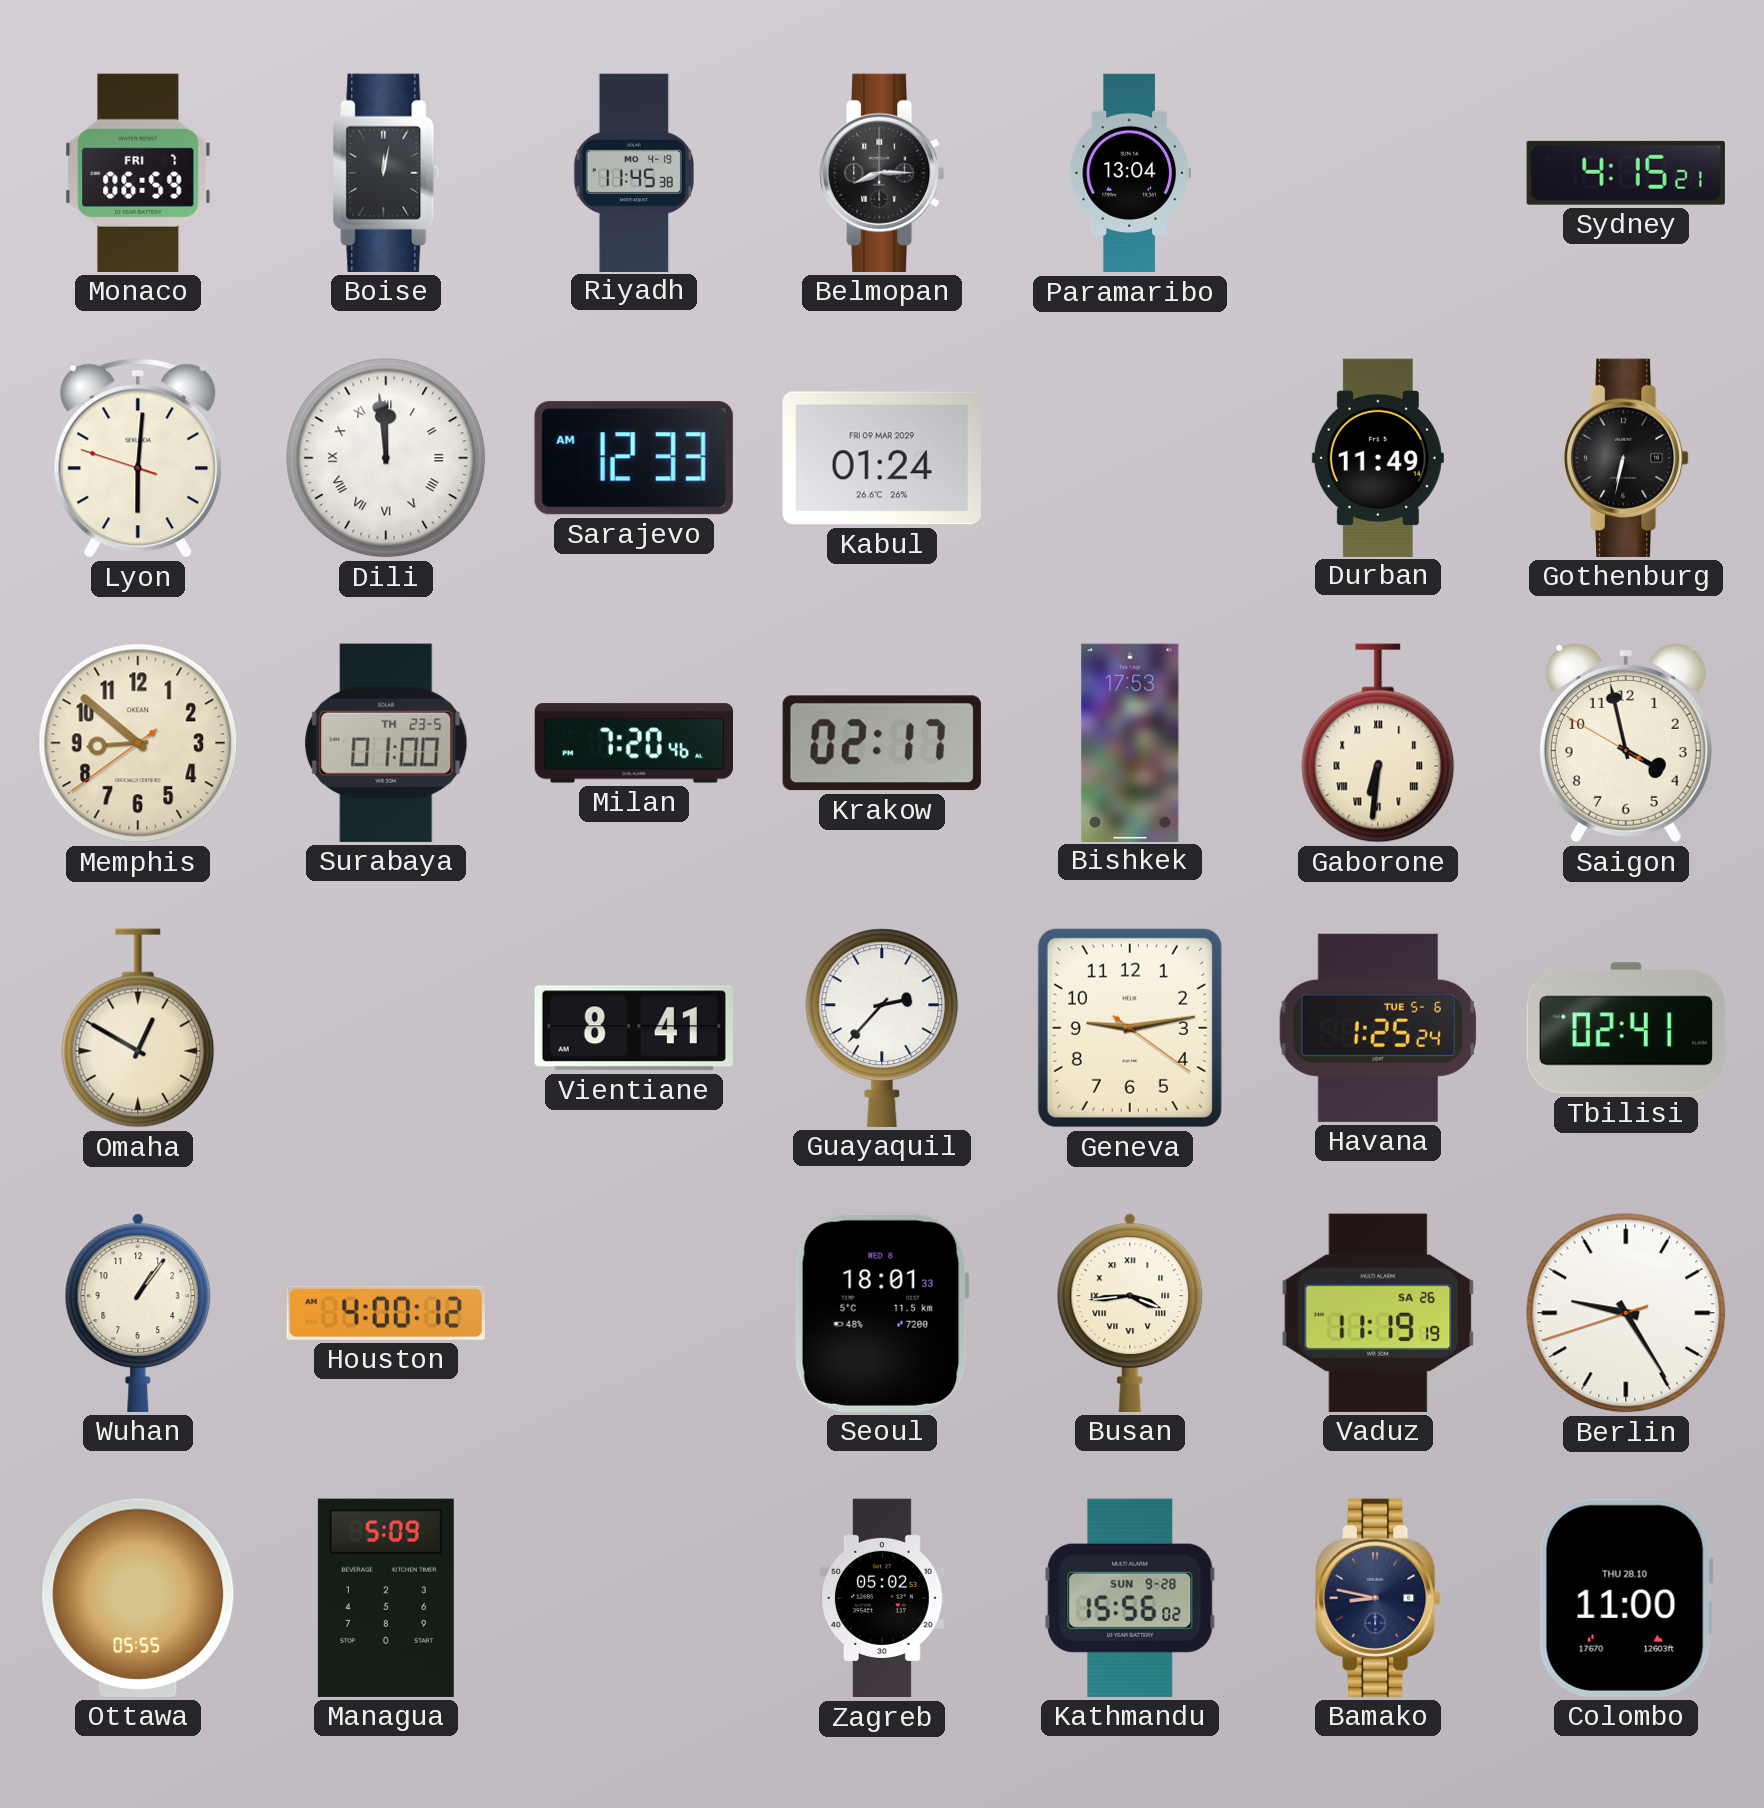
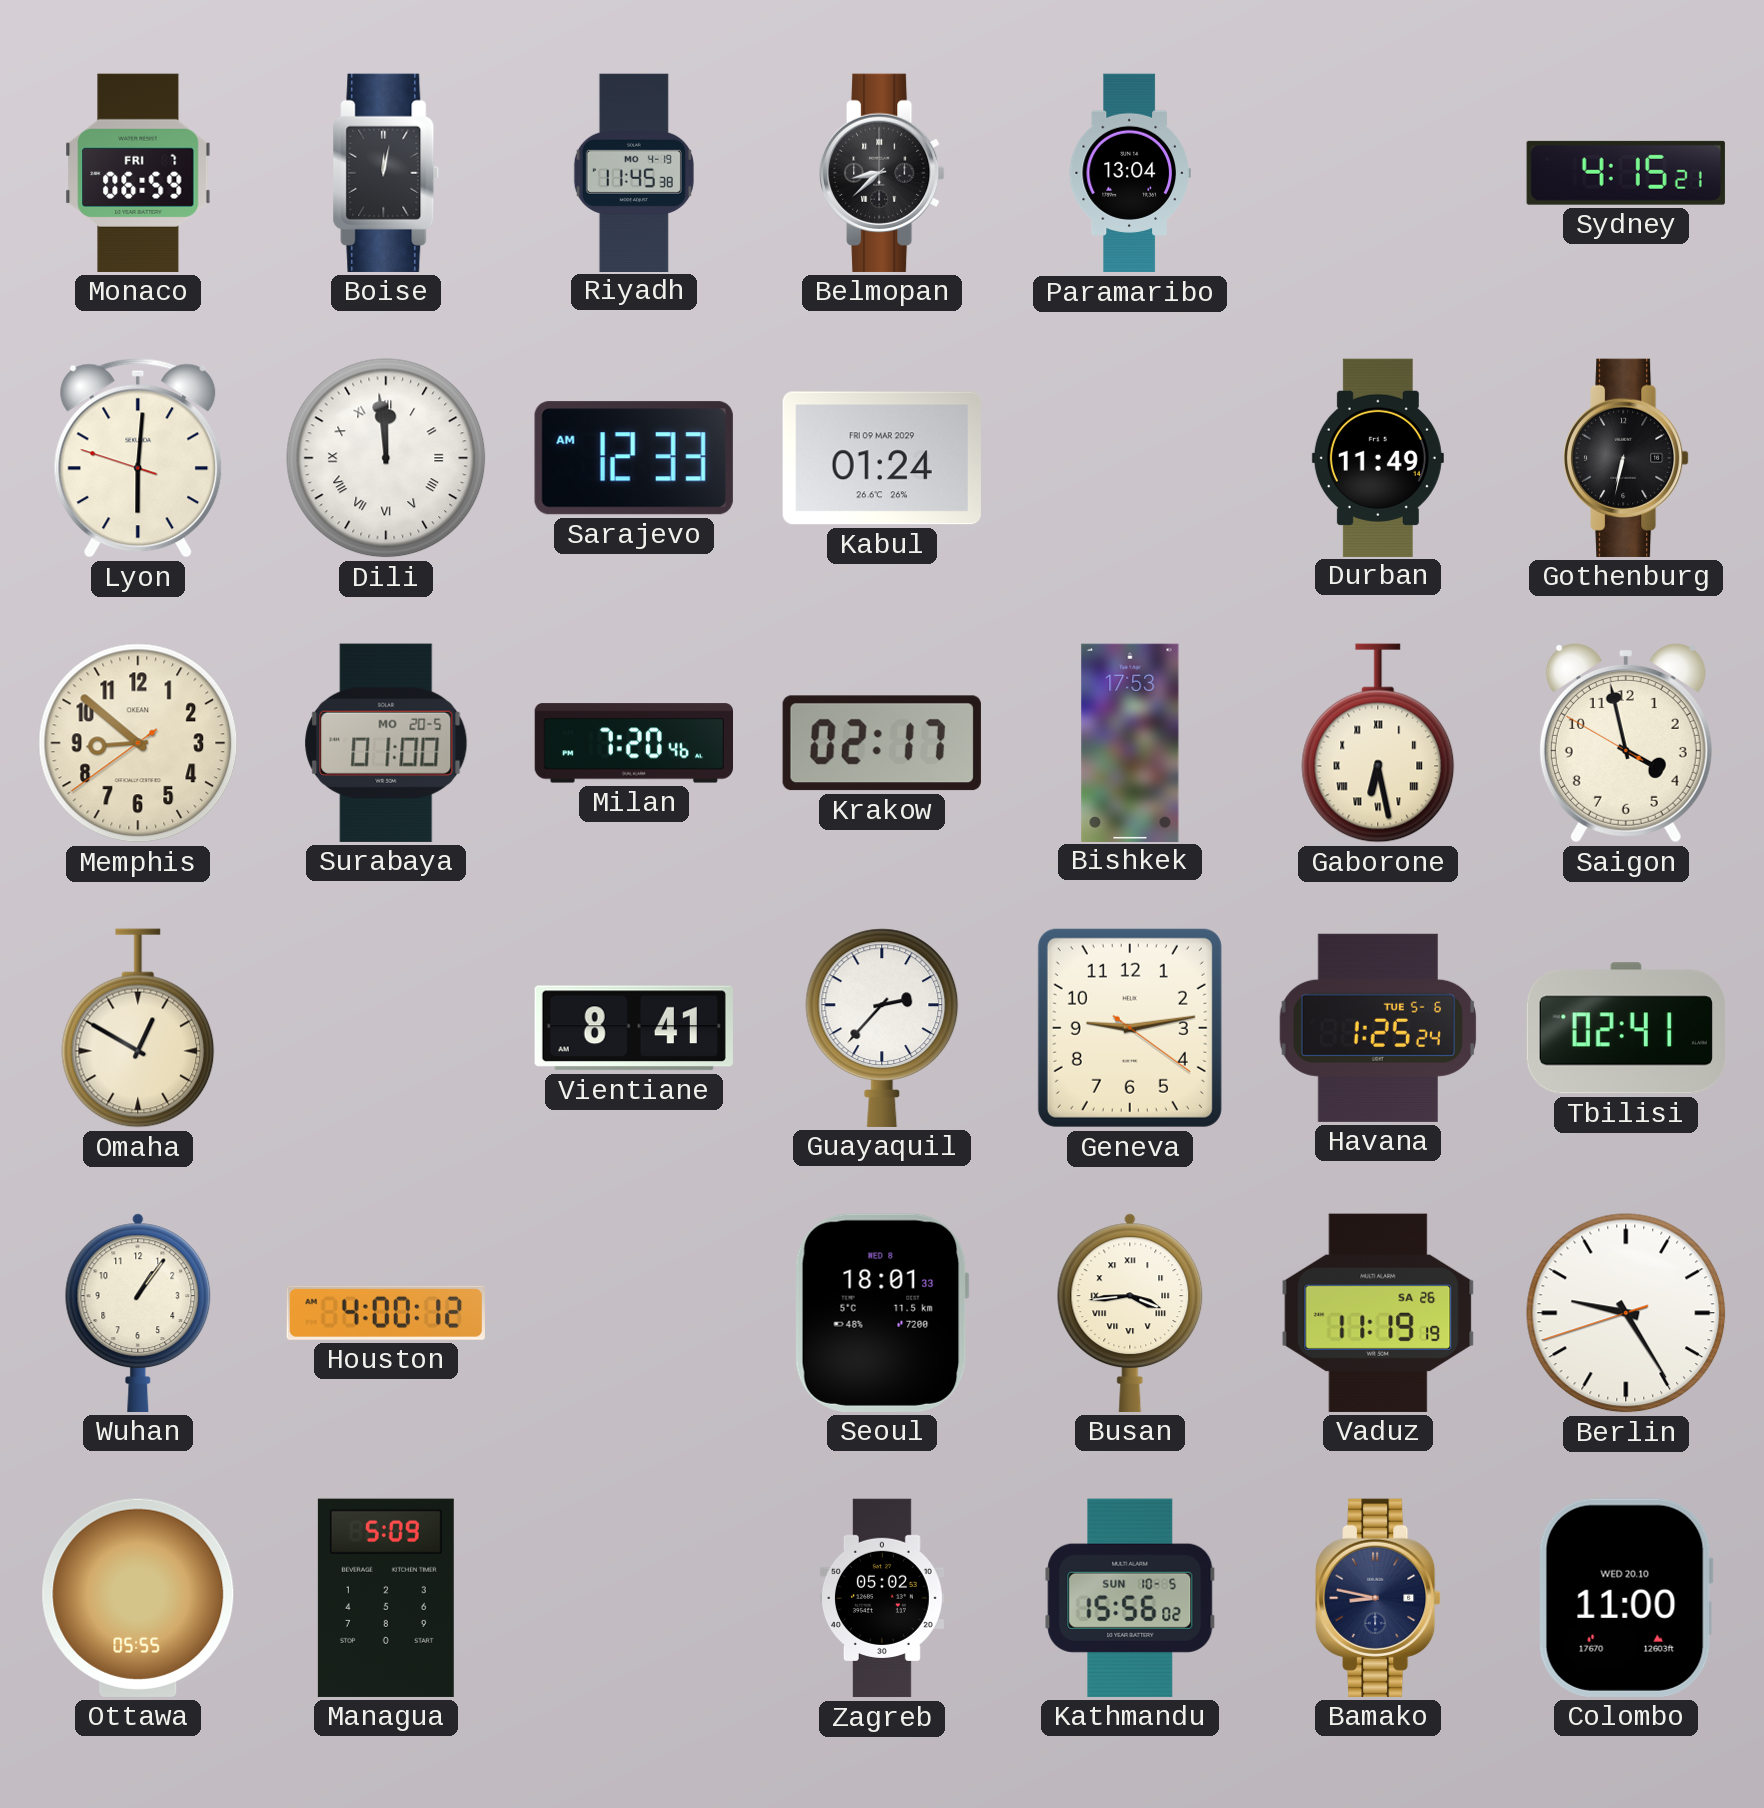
Belmopan: 8:15 -> 8:38
Surabaya date: TH 23-5 -> MO 20-5
Gaborone: 6:31 -> 6:28
Kathmandu date: SUN 9-28 -> SUN 10-5
Colombo date: THU 28.10 -> WED 20.10
